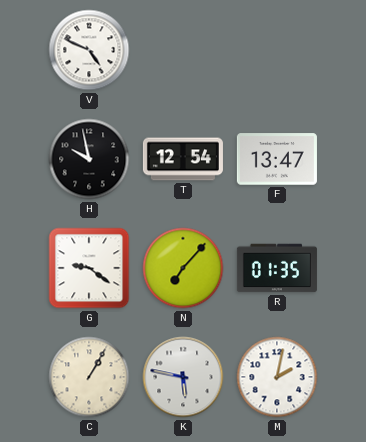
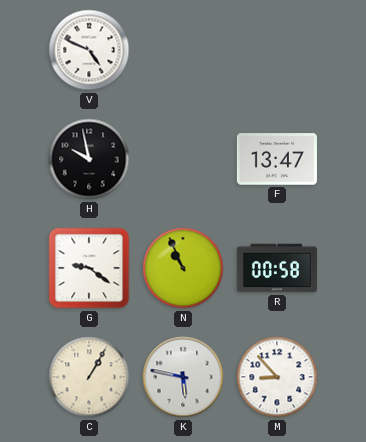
T: 12:54 -> none
N: 7:07 -> 10:56
R: 01:35 -> 00:58
M: 2:02 -> 8:53
